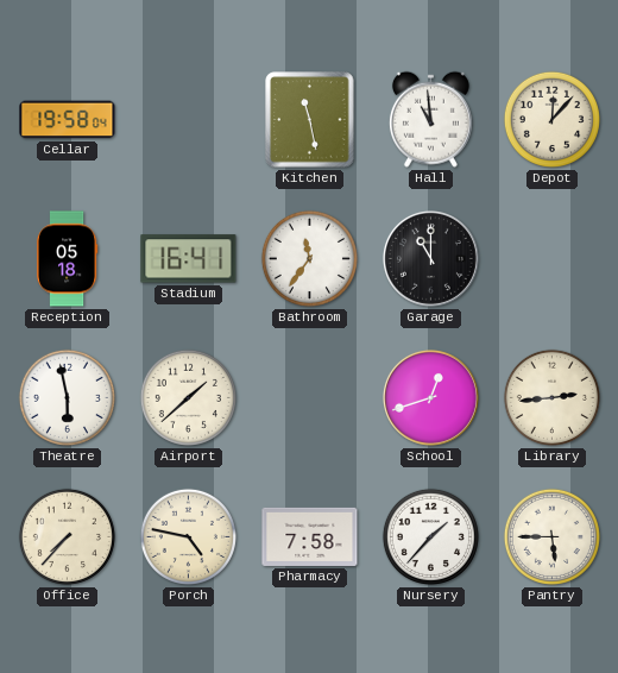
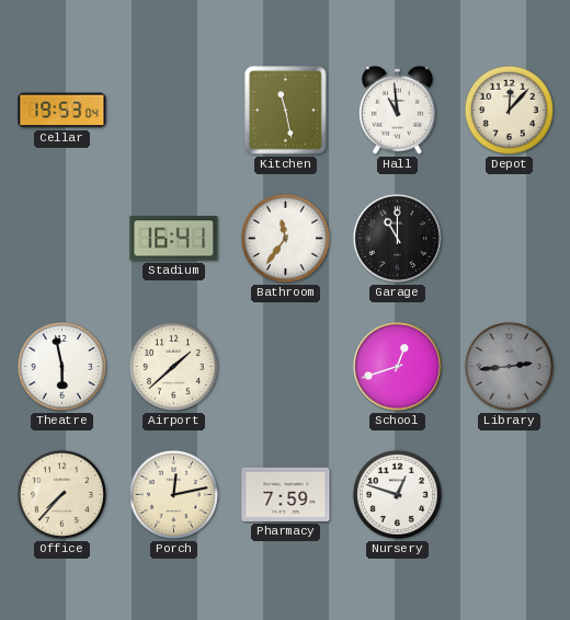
Cellar: 19:58 -> 19:53
Reception: 05:18 -> none
Library dial: cream -> grey
Porch: 4:47 -> 12:13
Pharmacy: 7:58 -> 7:59
Nursery: 1:37 -> 12:48
Pantry: 5:45 -> none
